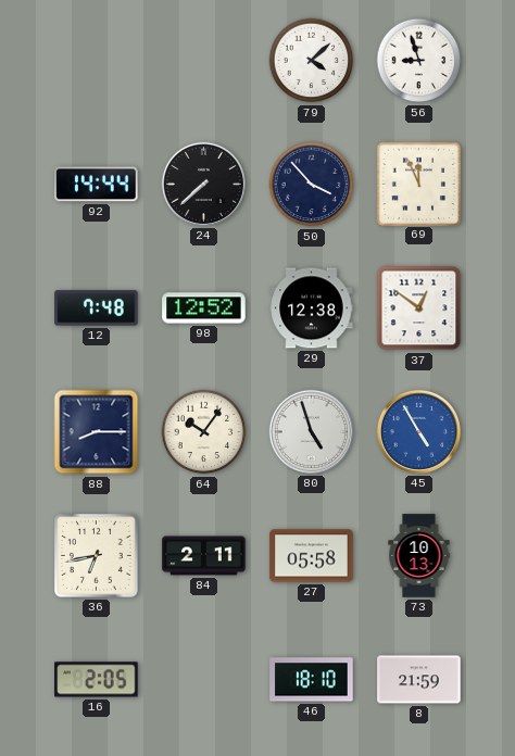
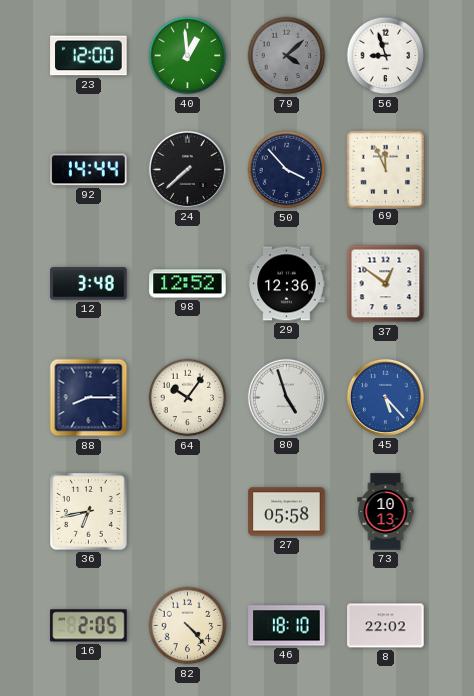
23: none -> 12:00
40: none -> 12:59
79 dial: white -> grey
12: 7:48 -> 3:48
29: 12:38 -> 12:36
45: 4:55 -> 5:23
84: 2:11 -> none
82: none -> 4:23
8: 21:59 -> 22:02
